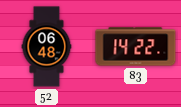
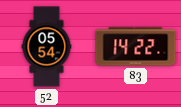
52: 06:48 -> 05:54
